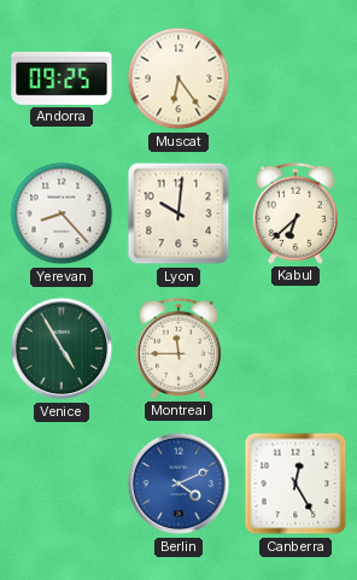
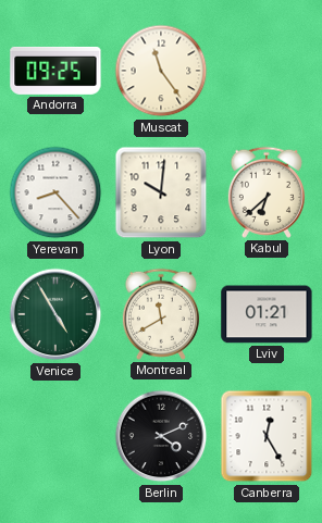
Muscat: 6:24 -> 11:24
Montreal: 11:45 -> 11:40
Lviv: none -> 01:21
Berlin dial: blue -> black
